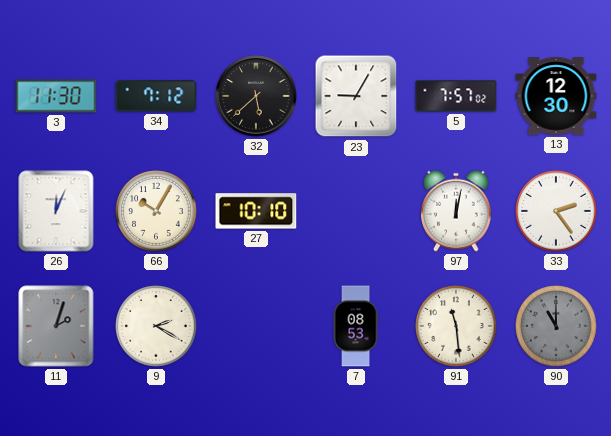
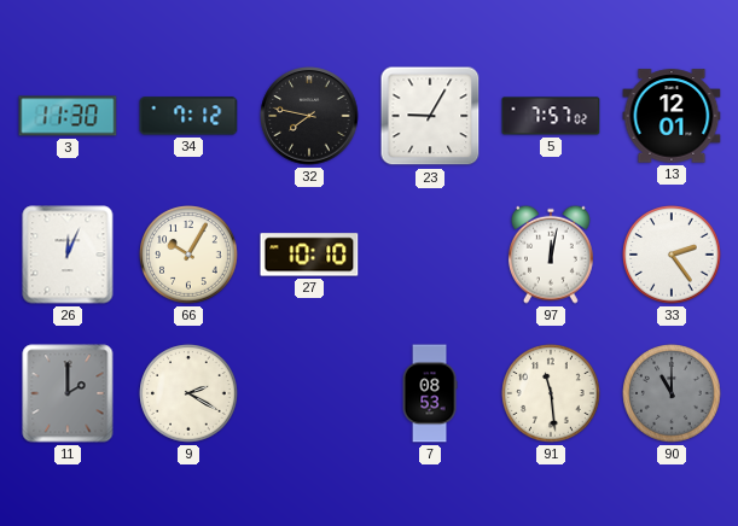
32: 5:38 -> 7:47
13: 12:30 -> 12:01
11: 2:03 -> 2:00
